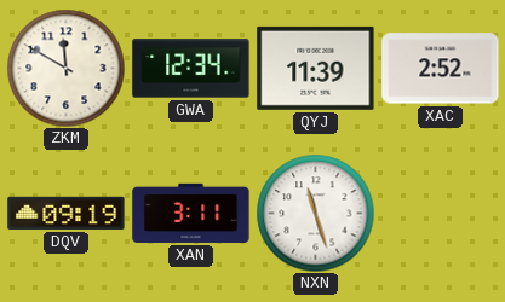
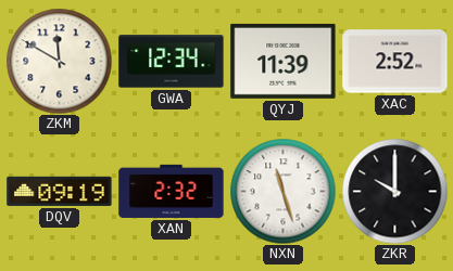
XAN: 3:11 -> 2:32
ZKR: none -> 10:00
